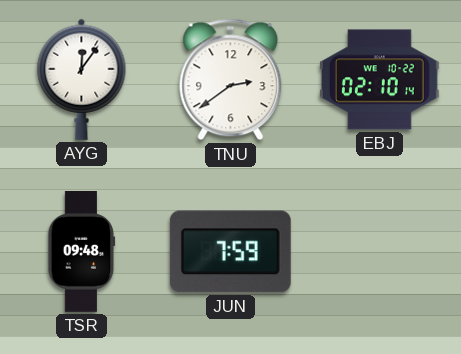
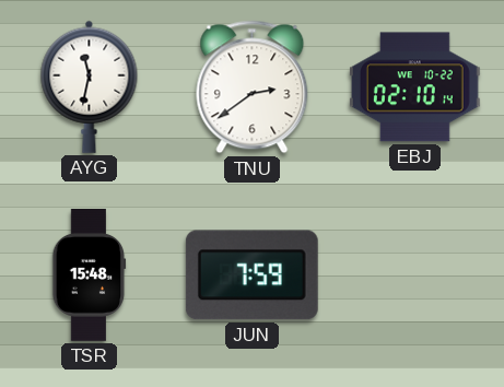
AYG: 12:06 -> 11:32
TSR: 09:48 -> 15:48
